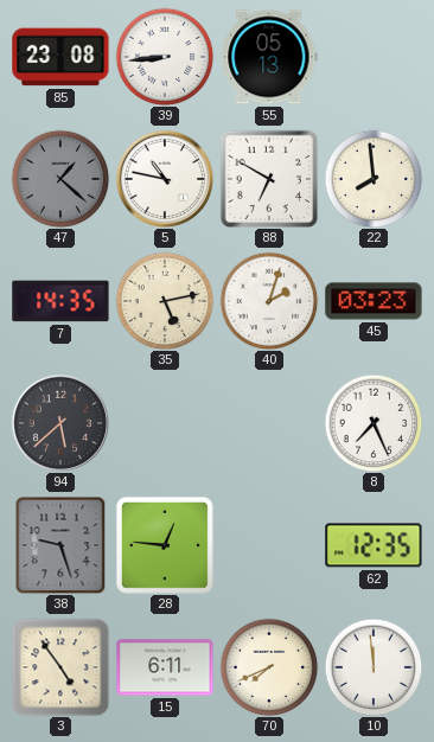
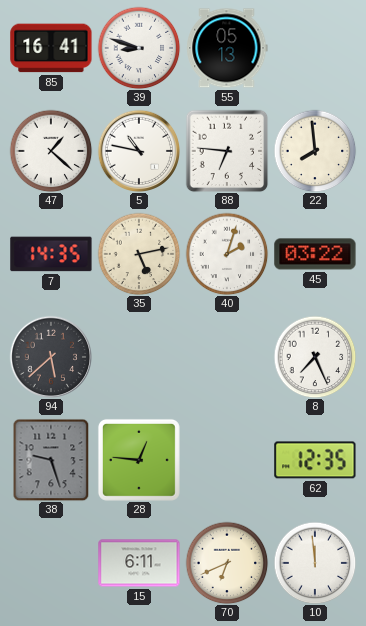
85: 23:08 -> 16:41
39: 8:44 -> 8:48
47 dial: grey -> white
88: 6:50 -> 6:46
45: 03:23 -> 03:22
3: 4:54 -> none
70: 7:41 -> 6:41
